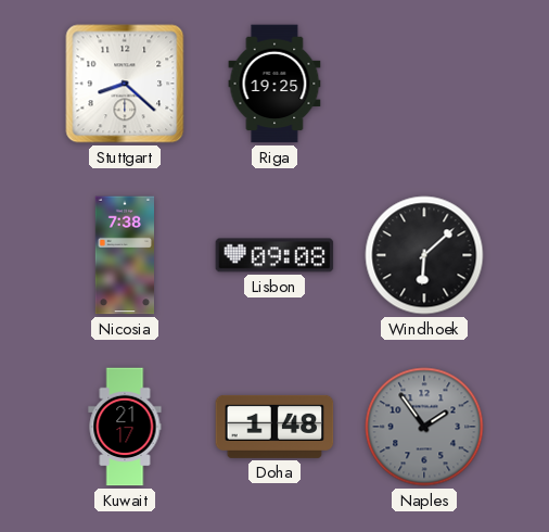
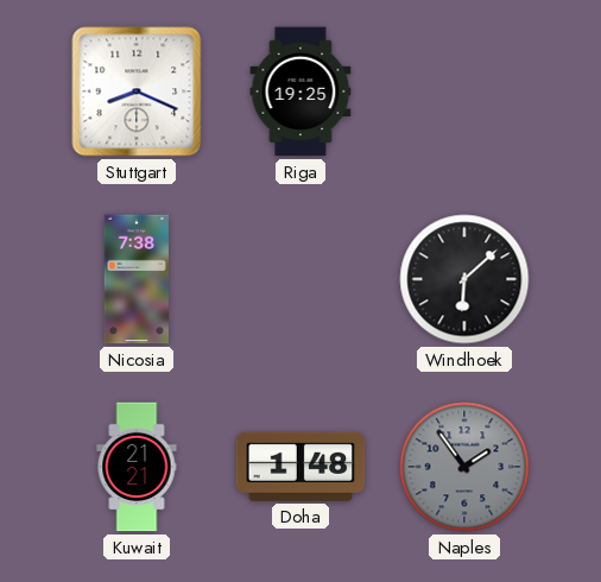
Stuttgart: 8:22 -> 8:19
Lisbon: 09:08 -> none
Kuwait: 21:17 -> 21:21
